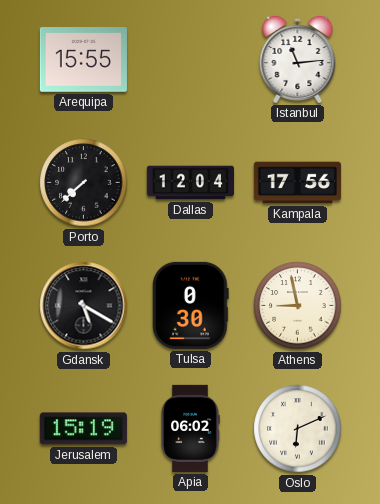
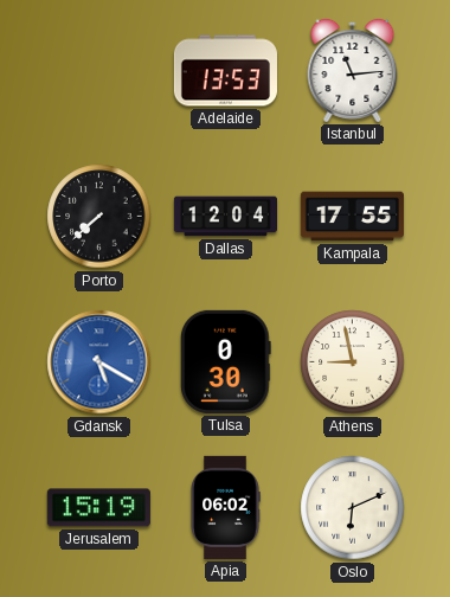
Arequipa: 15:55 -> none
Adelaide: none -> 13:53
Kampala: 17:56 -> 17:55
Gdansk dial: black -> blue
